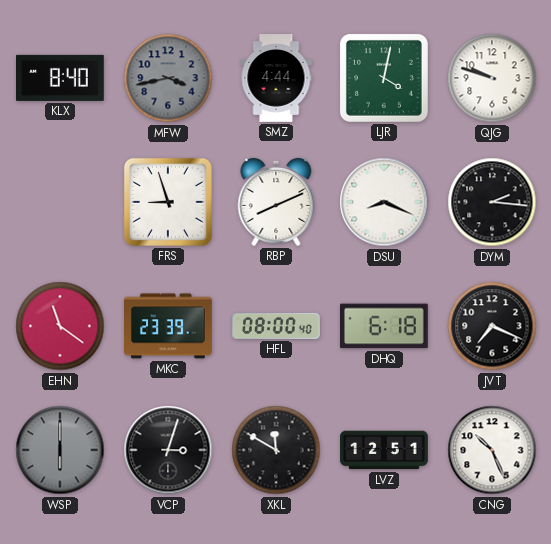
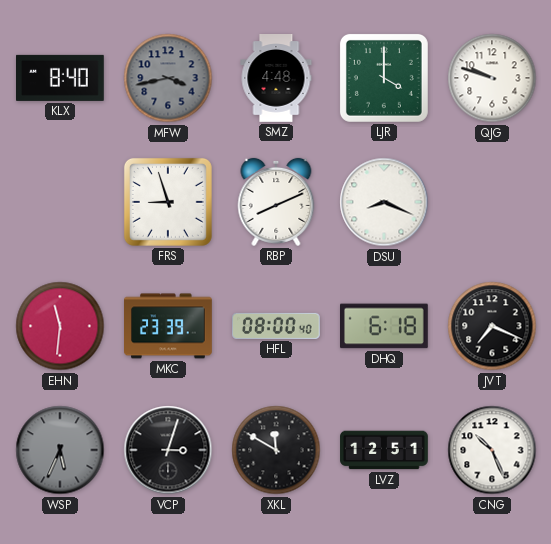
SMZ: 4:44 -> 4:48
LJR: 4:02 -> 4:00
DYM: 2:16 -> none
EHN: 11:21 -> 11:31
WSP: 6:00 -> 5:34
